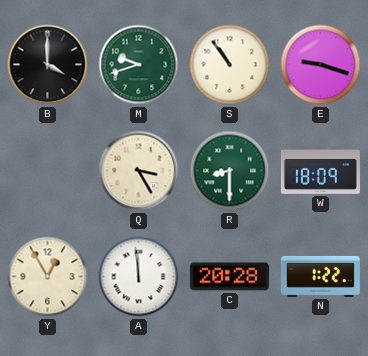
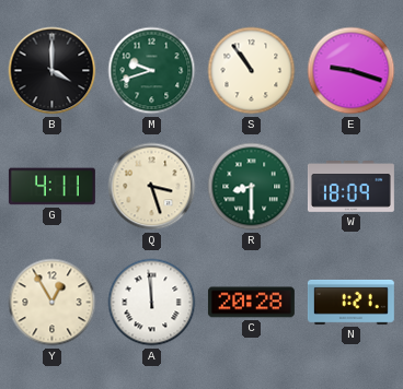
G: none -> 4:11
Q: 3:25 -> 3:27
N: 1:22 -> 1:21
